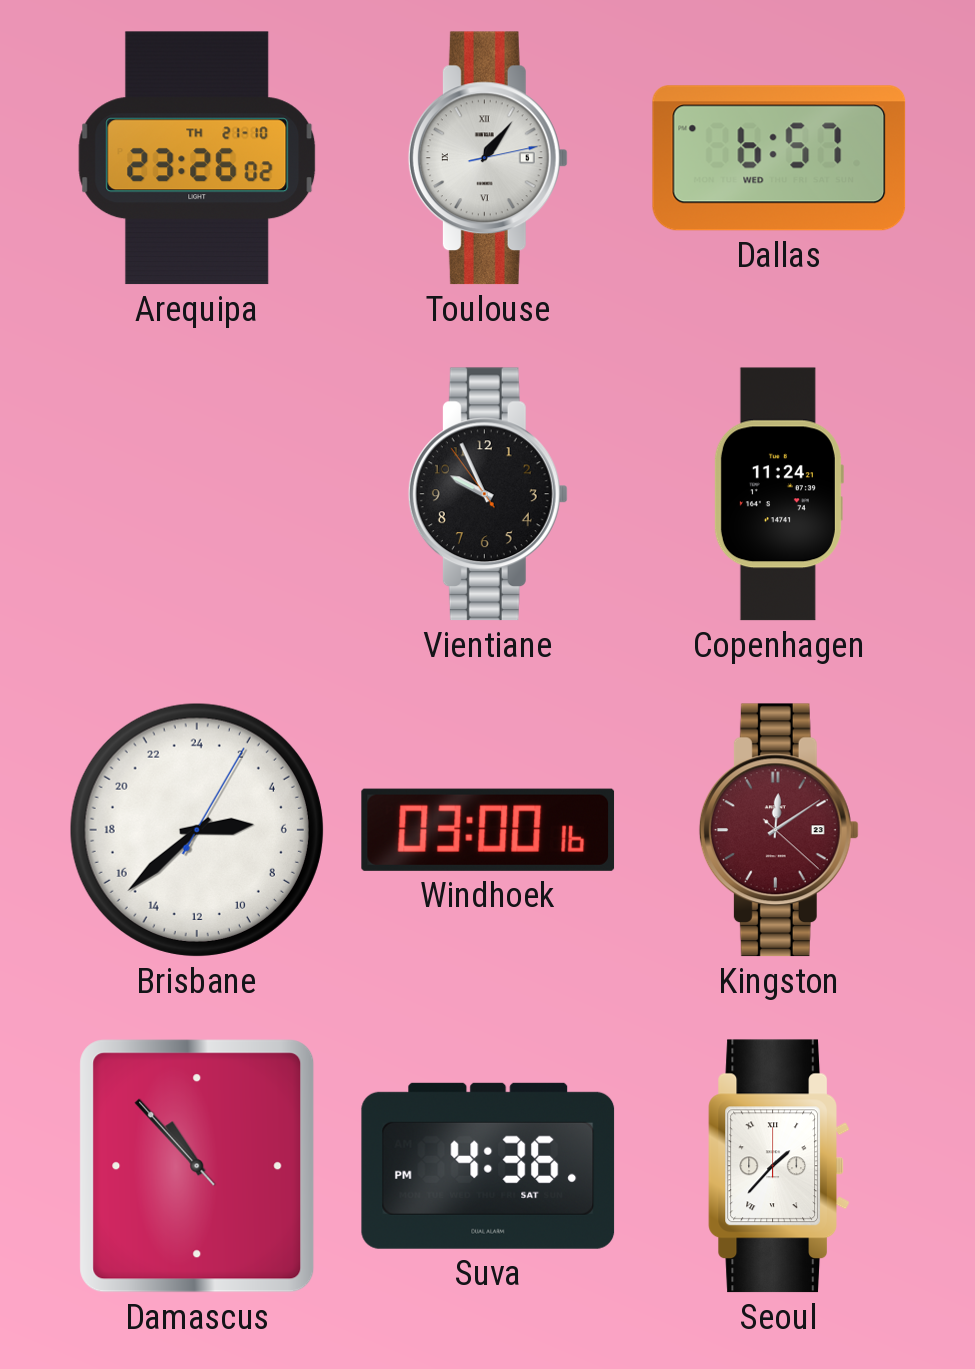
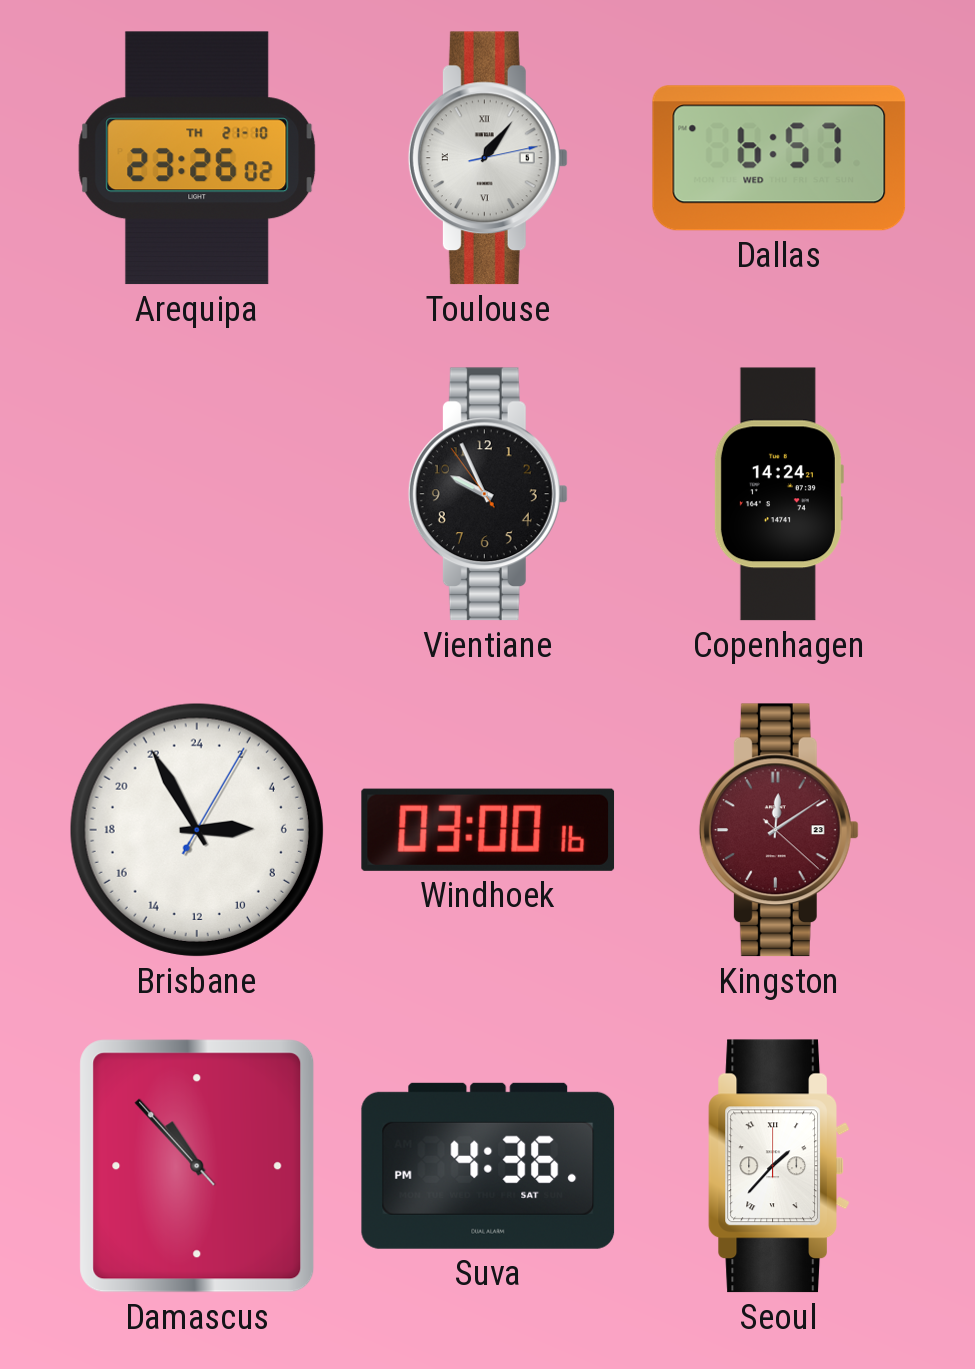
Copenhagen: 11:24 -> 14:24
Brisbane: 5:38 -> 5:55
